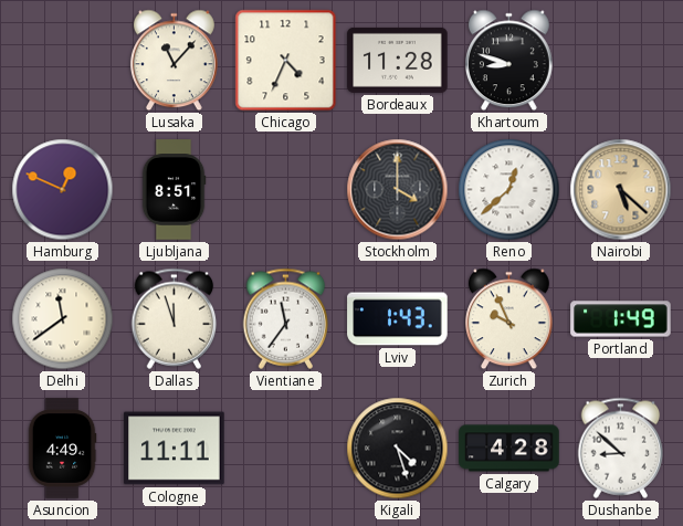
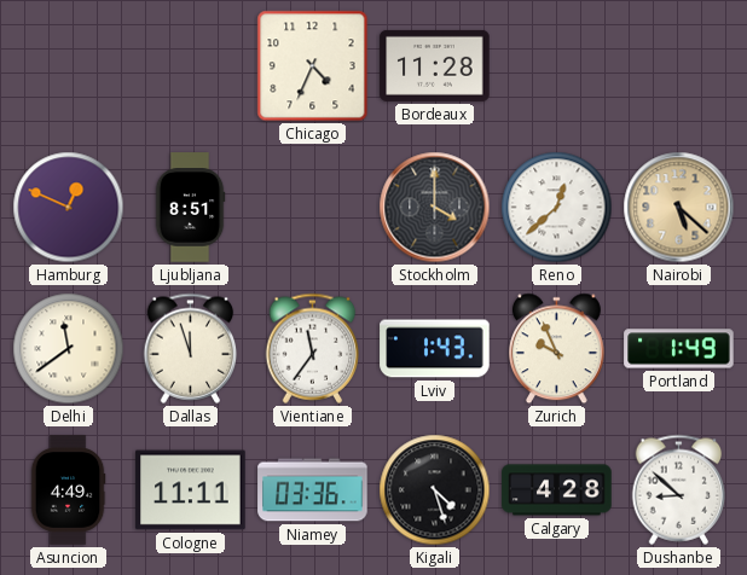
Lusaka: 11:07 -> none
Khartoum: 8:48 -> none
Niamey: none -> 03:36
